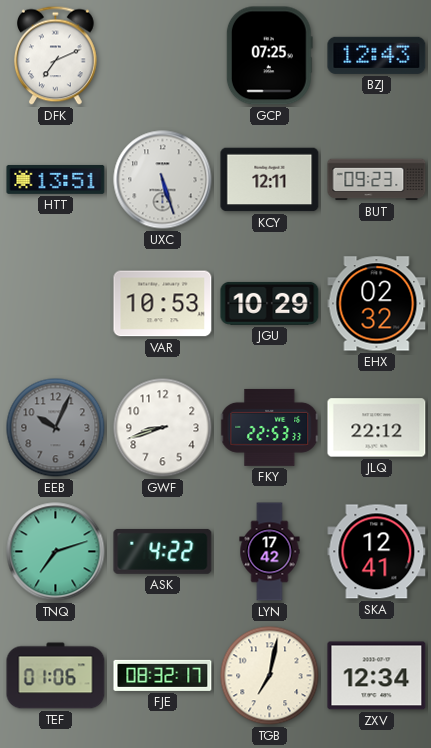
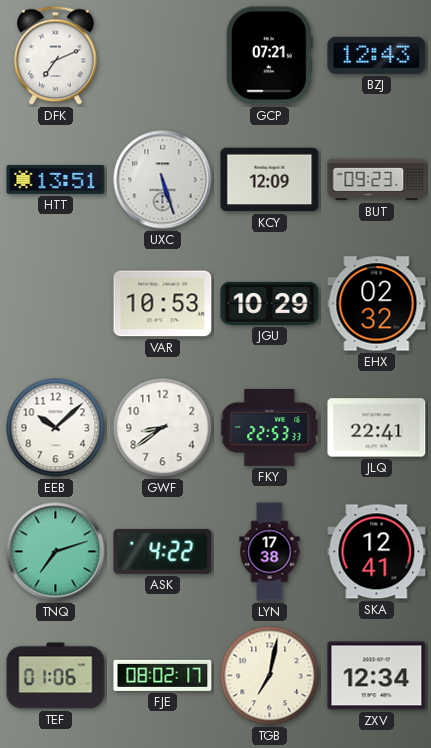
GCP: 07:25 -> 07:21
KCY: 12:11 -> 12:09
EEB: 10:04 -> 10:08
EEB dial: grey -> white
GWF: 8:42 -> 8:39
JLQ: 22:12 -> 22:41
LYN: 17:42 -> 17:38
FJE: 08:32 -> 08:02
